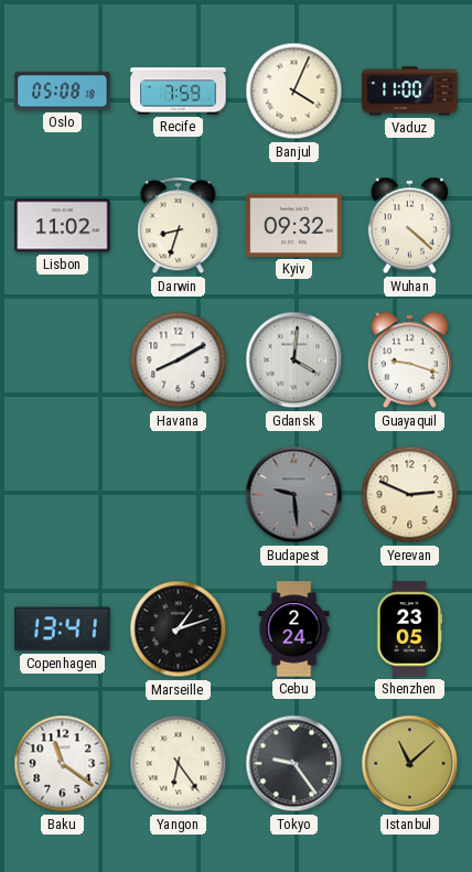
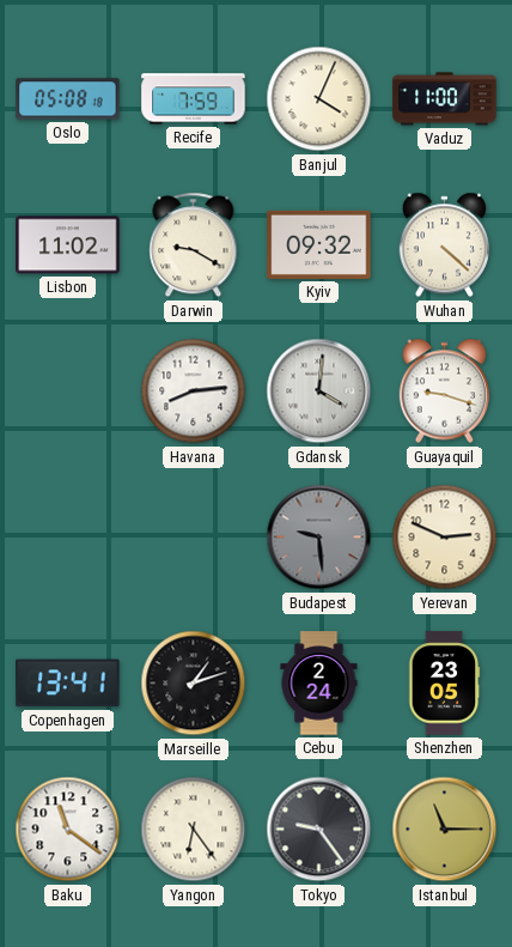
Darwin: 8:33 -> 9:20
Havana: 8:10 -> 8:14
Istanbul: 11:08 -> 11:15
